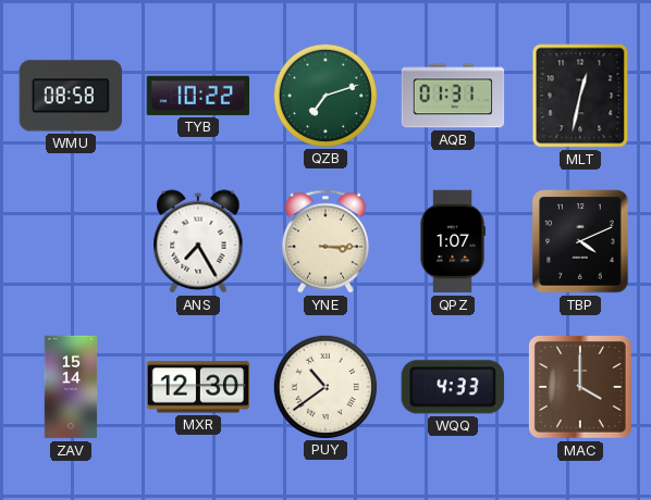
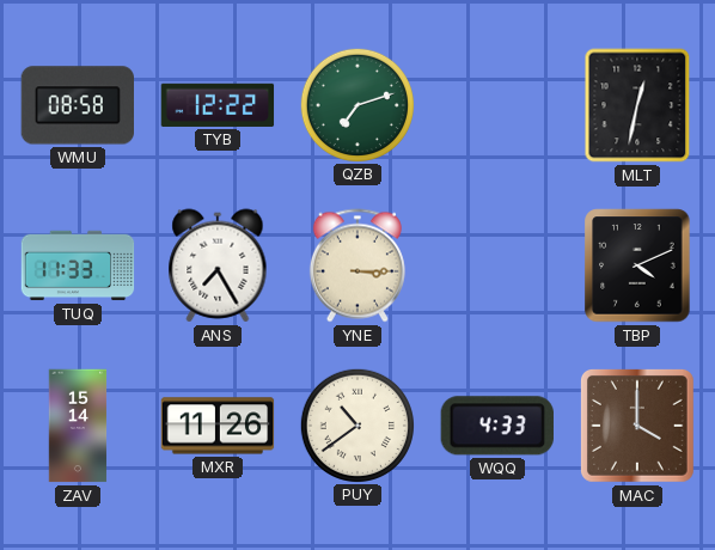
TYB: 10:22 -> 12:22
AQB: 01:31 -> none
TUQ: none -> 11:33
QPZ: 1:07 -> none
MXR: 12:30 -> 11:26
